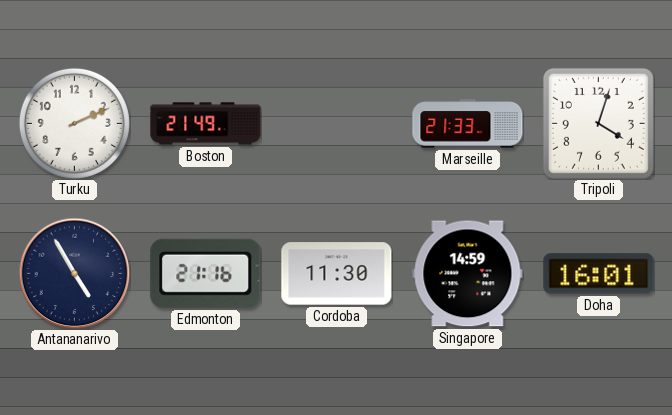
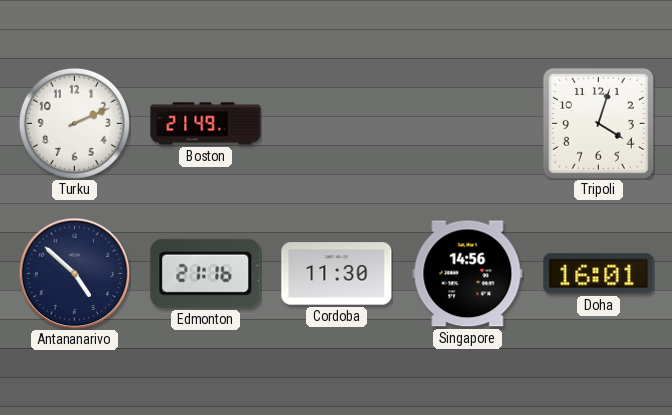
Marseille: 21:33 -> none
Antananarivo: 4:55 -> 4:52
Singapore: 14:59 -> 14:56
